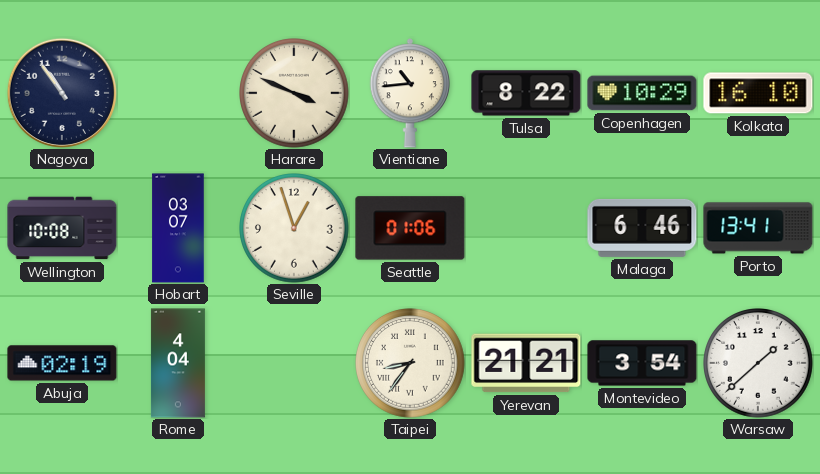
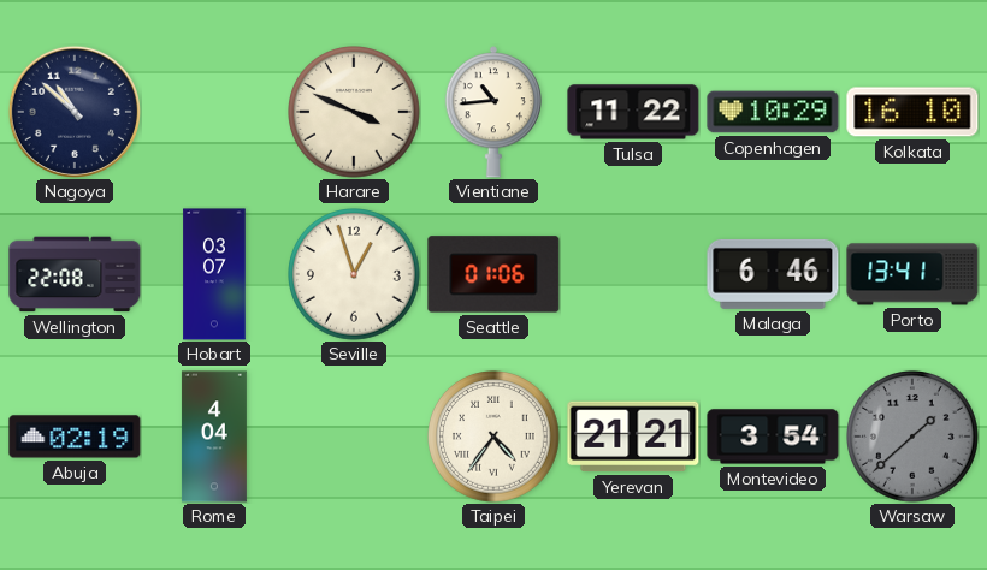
Nagoya: 10:54 -> 10:52
Tulsa: 8:22 -> 11:22
Wellington: 10:08 -> 22:08
Taipei: 8:36 -> 4:36
Warsaw dial: white -> grey
